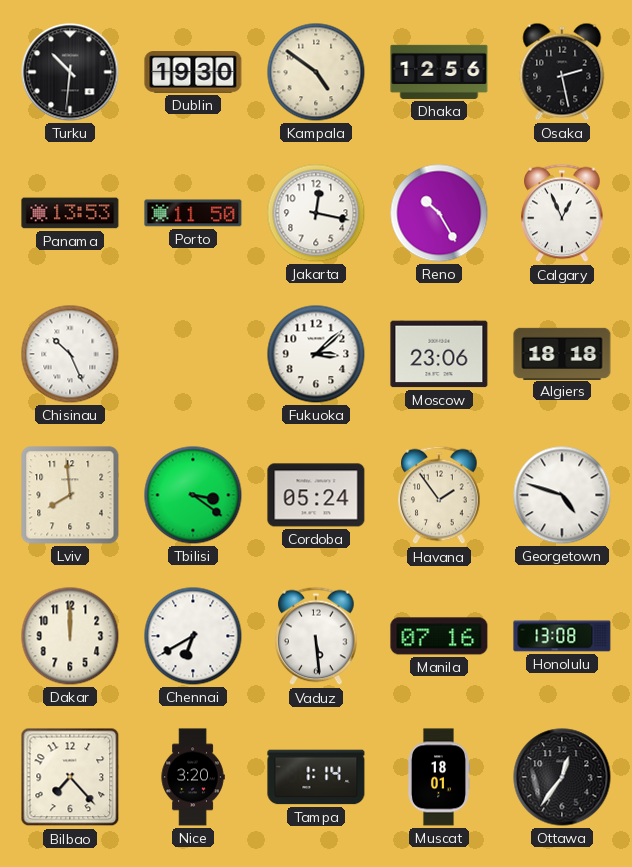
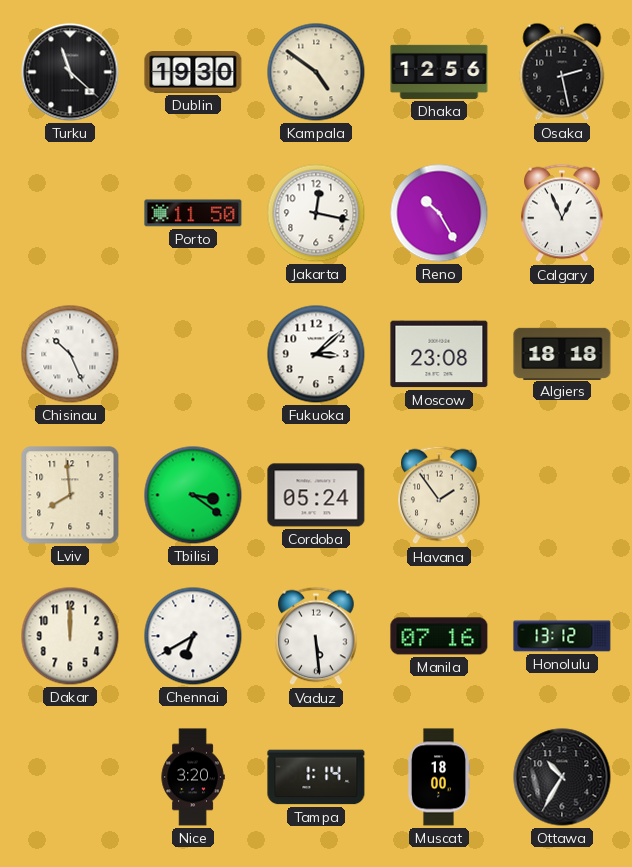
Turku: 10:31 -> 11:22
Panama: 13:53 -> none
Moscow: 23:06 -> 23:08
Georgetown: 4:48 -> none
Honolulu: 13:08 -> 13:12
Bilbao: 7:23 -> none
Muscat: 18:01 -> 18:00
Ottawa: 12:36 -> 10:35
